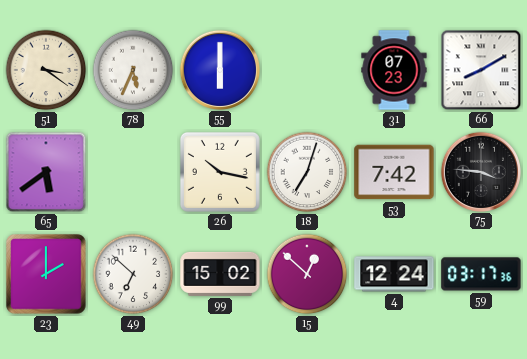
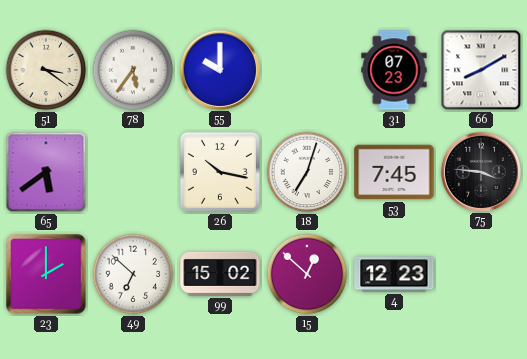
78: 5:34 -> 5:36
55: 6:00 -> 10:00
53: 7:42 -> 7:45
4: 12:24 -> 12:23
59: 03:17 -> none
